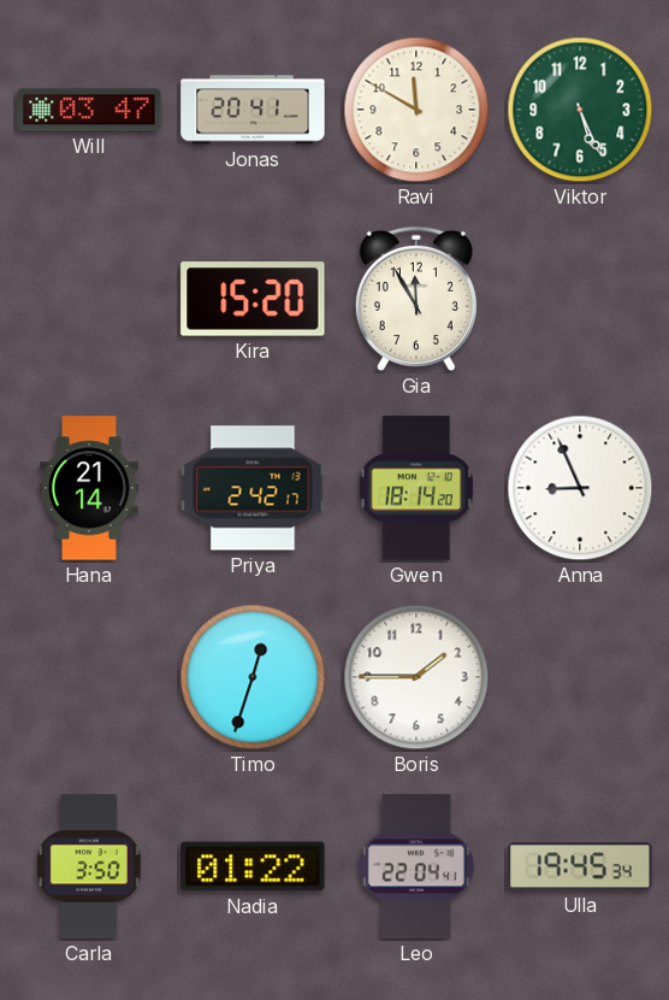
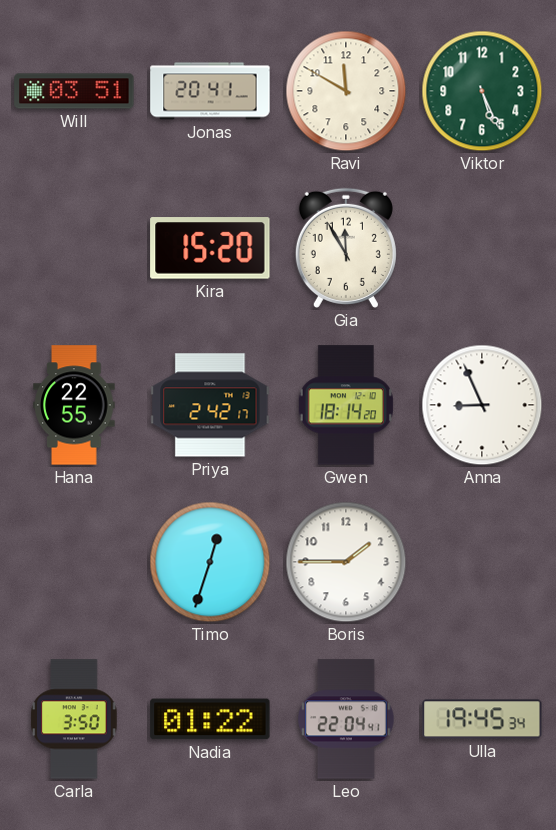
Will: 03:47 -> 03:51
Hana: 21:14 -> 22:55
